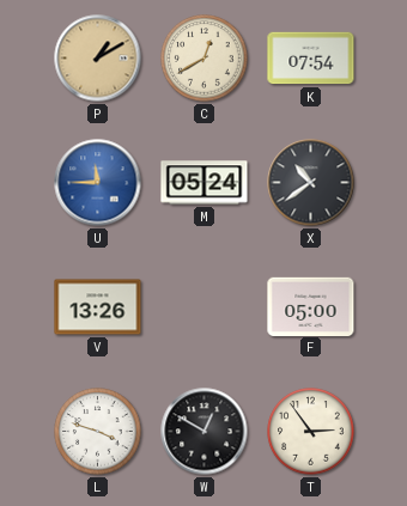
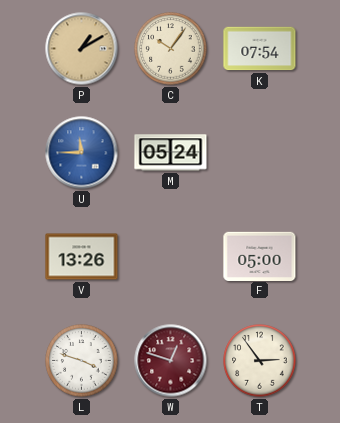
C: 12:40 -> 10:06
X: 10:39 -> none
W: 12:50 -> 12:48
W dial: black -> burgundy
